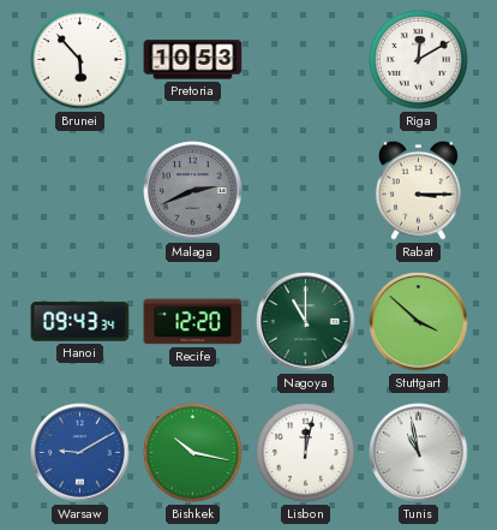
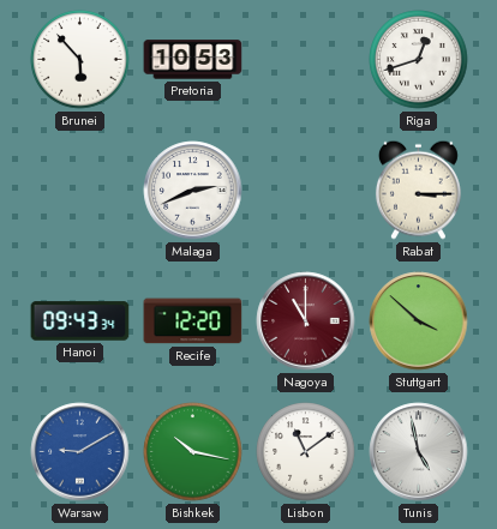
Riga: 12:10 -> 12:42
Malaga dial: grey -> white
Nagoya dial: green -> burgundy
Lisbon: 12:02 -> 11:09
Tunis: 10:58 -> 4:58
